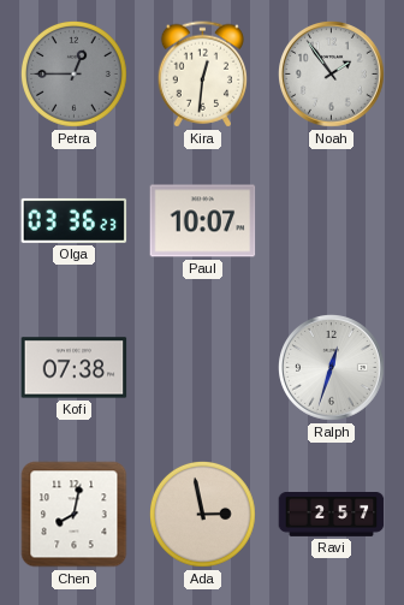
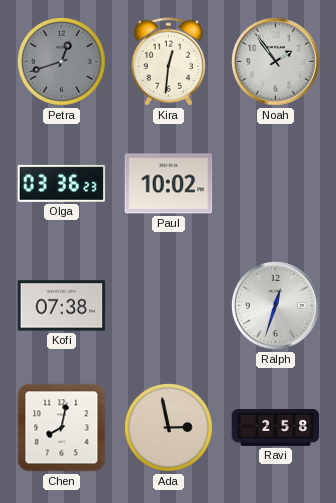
Petra: 12:45 -> 12:42
Paul: 10:07 -> 10:02
Ravi: 2:57 -> 2:58
